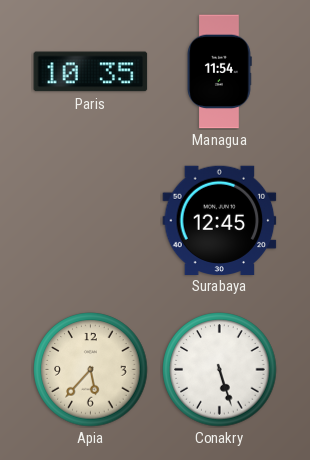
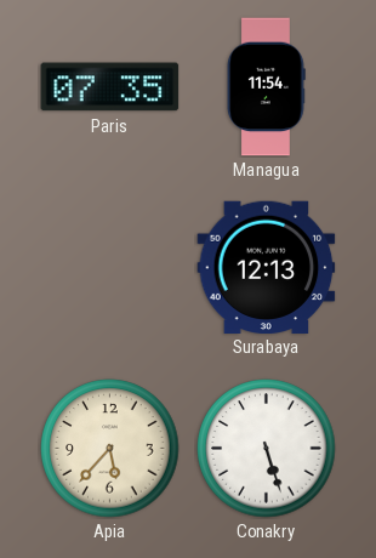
Paris: 10:35 -> 07:35
Surabaya: 12:45 -> 12:13
